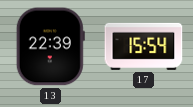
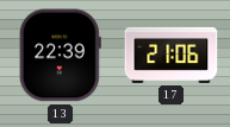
17: 15:54 -> 21:06
